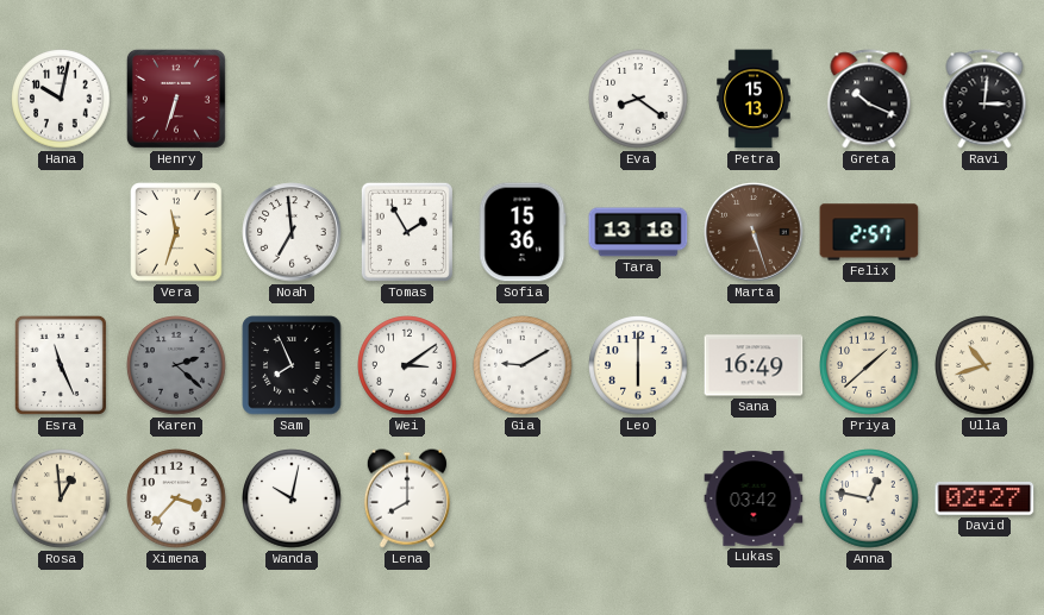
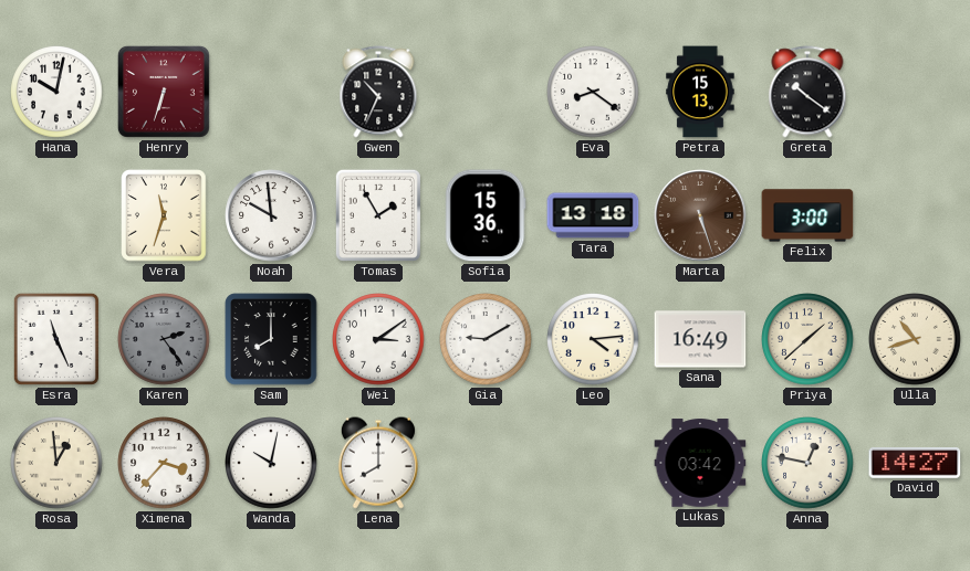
Gwen: none -> 10:34
Greta: 10:19 -> 10:21
Ravi: 3:01 -> none
Noah: 6:59 -> 9:59
Felix: 2:57 -> 3:00
Karen: 2:22 -> 2:24
Sam: 7:56 -> 8:00
Leo: 6:00 -> 4:14
David: 02:27 -> 14:27
